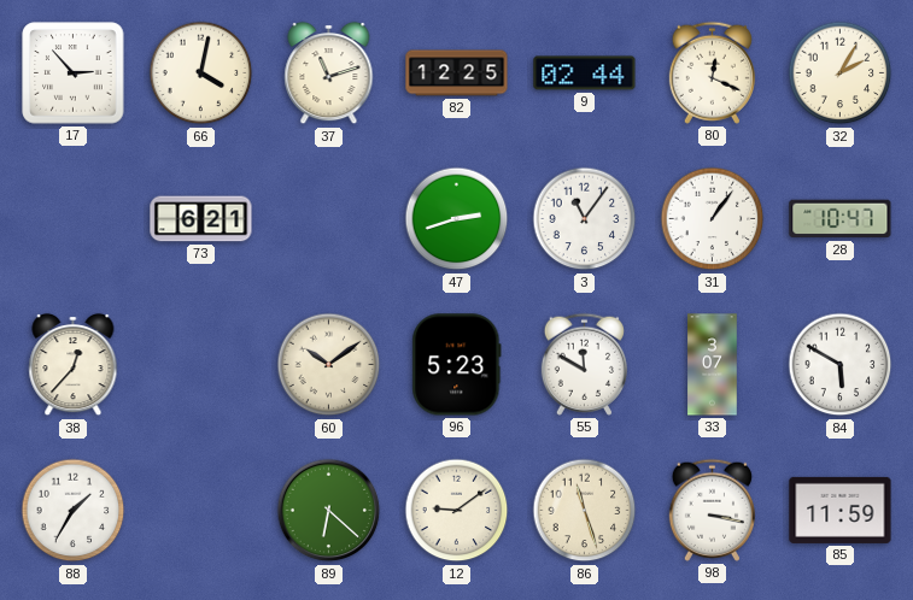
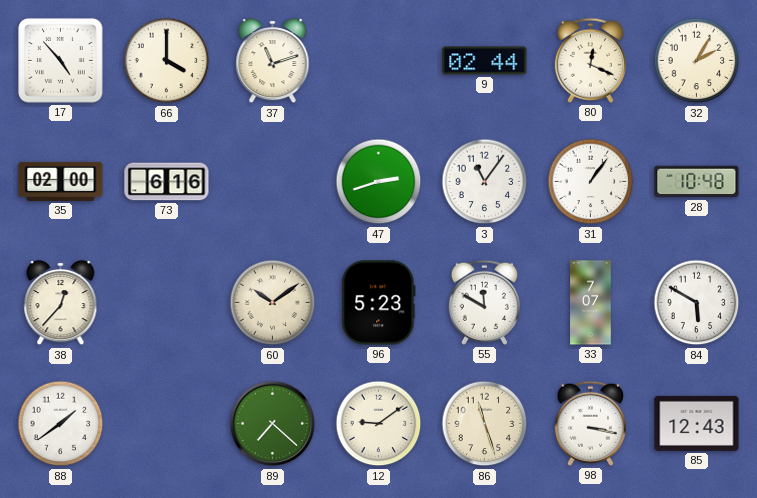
17: 2:53 -> 4:53
66: 4:02 -> 4:00
82: 12:25 -> none
35: none -> 02:00
73: 6:21 -> 6:16
28: 10:47 -> 10:48
33: 3:07 -> 7:07
88: 1:35 -> 1:39
89: 6:22 -> 7:22
85: 11:59 -> 12:43
